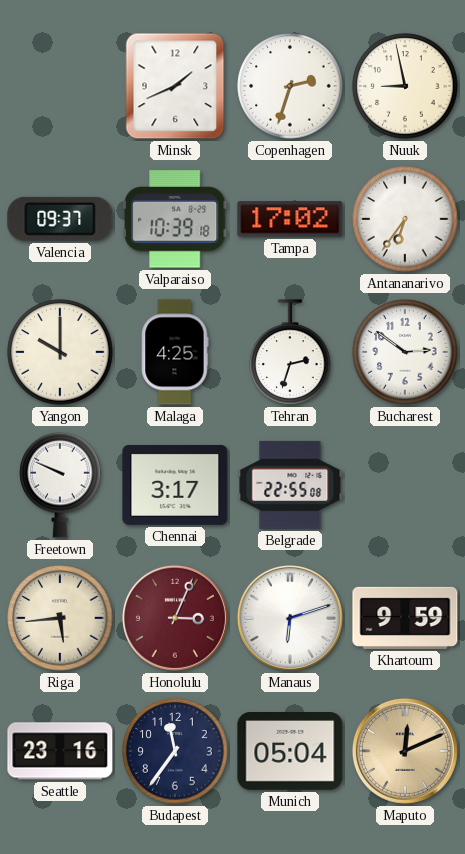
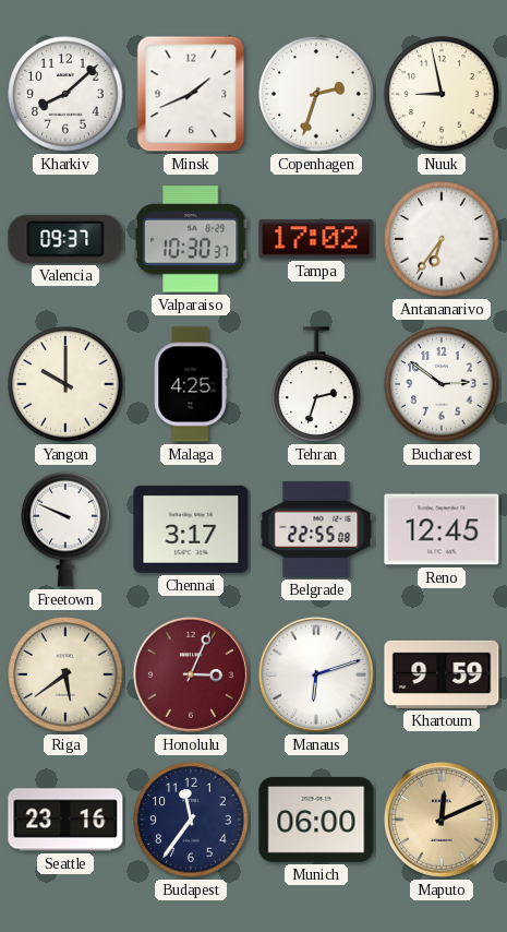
Kharkiv: none -> 8:08
Valparaiso: 10:39 -> 10:30
Reno: none -> 12:45
Riga: 5:44 -> 5:39
Munich: 05:04 -> 06:00
